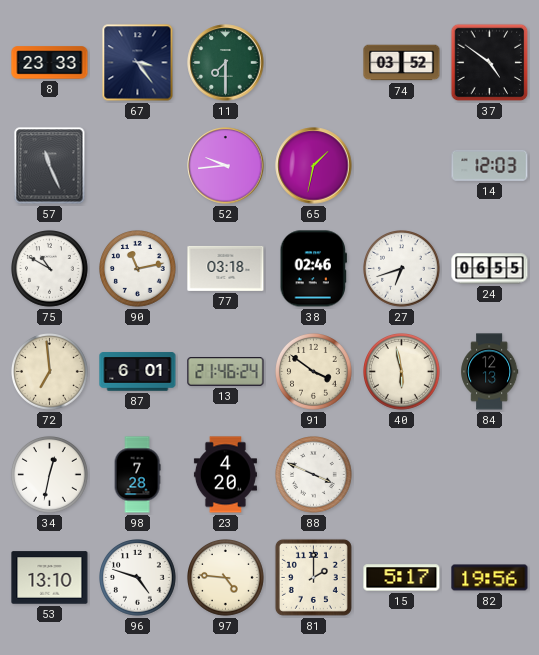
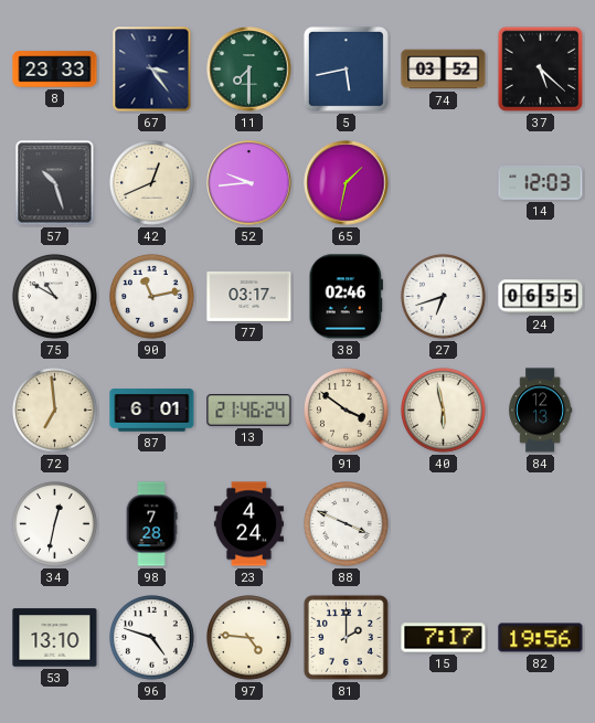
5: none -> 5:43
37: 4:51 -> 5:22
57: 11:26 -> 10:27
42: none -> 12:41
77: 03:18 -> 03:17
23: 4:20 -> 4:24
15: 5:17 -> 7:17
